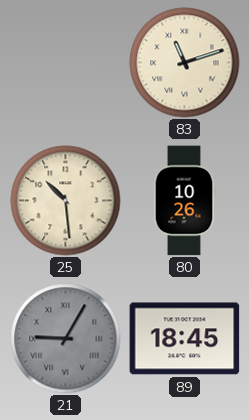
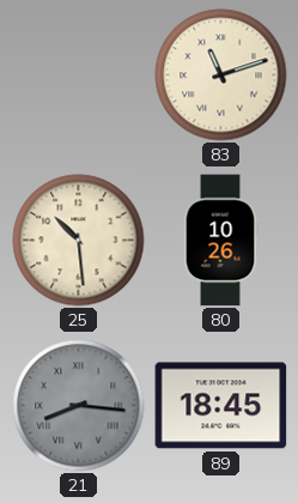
21: 9:05 -> 8:16
